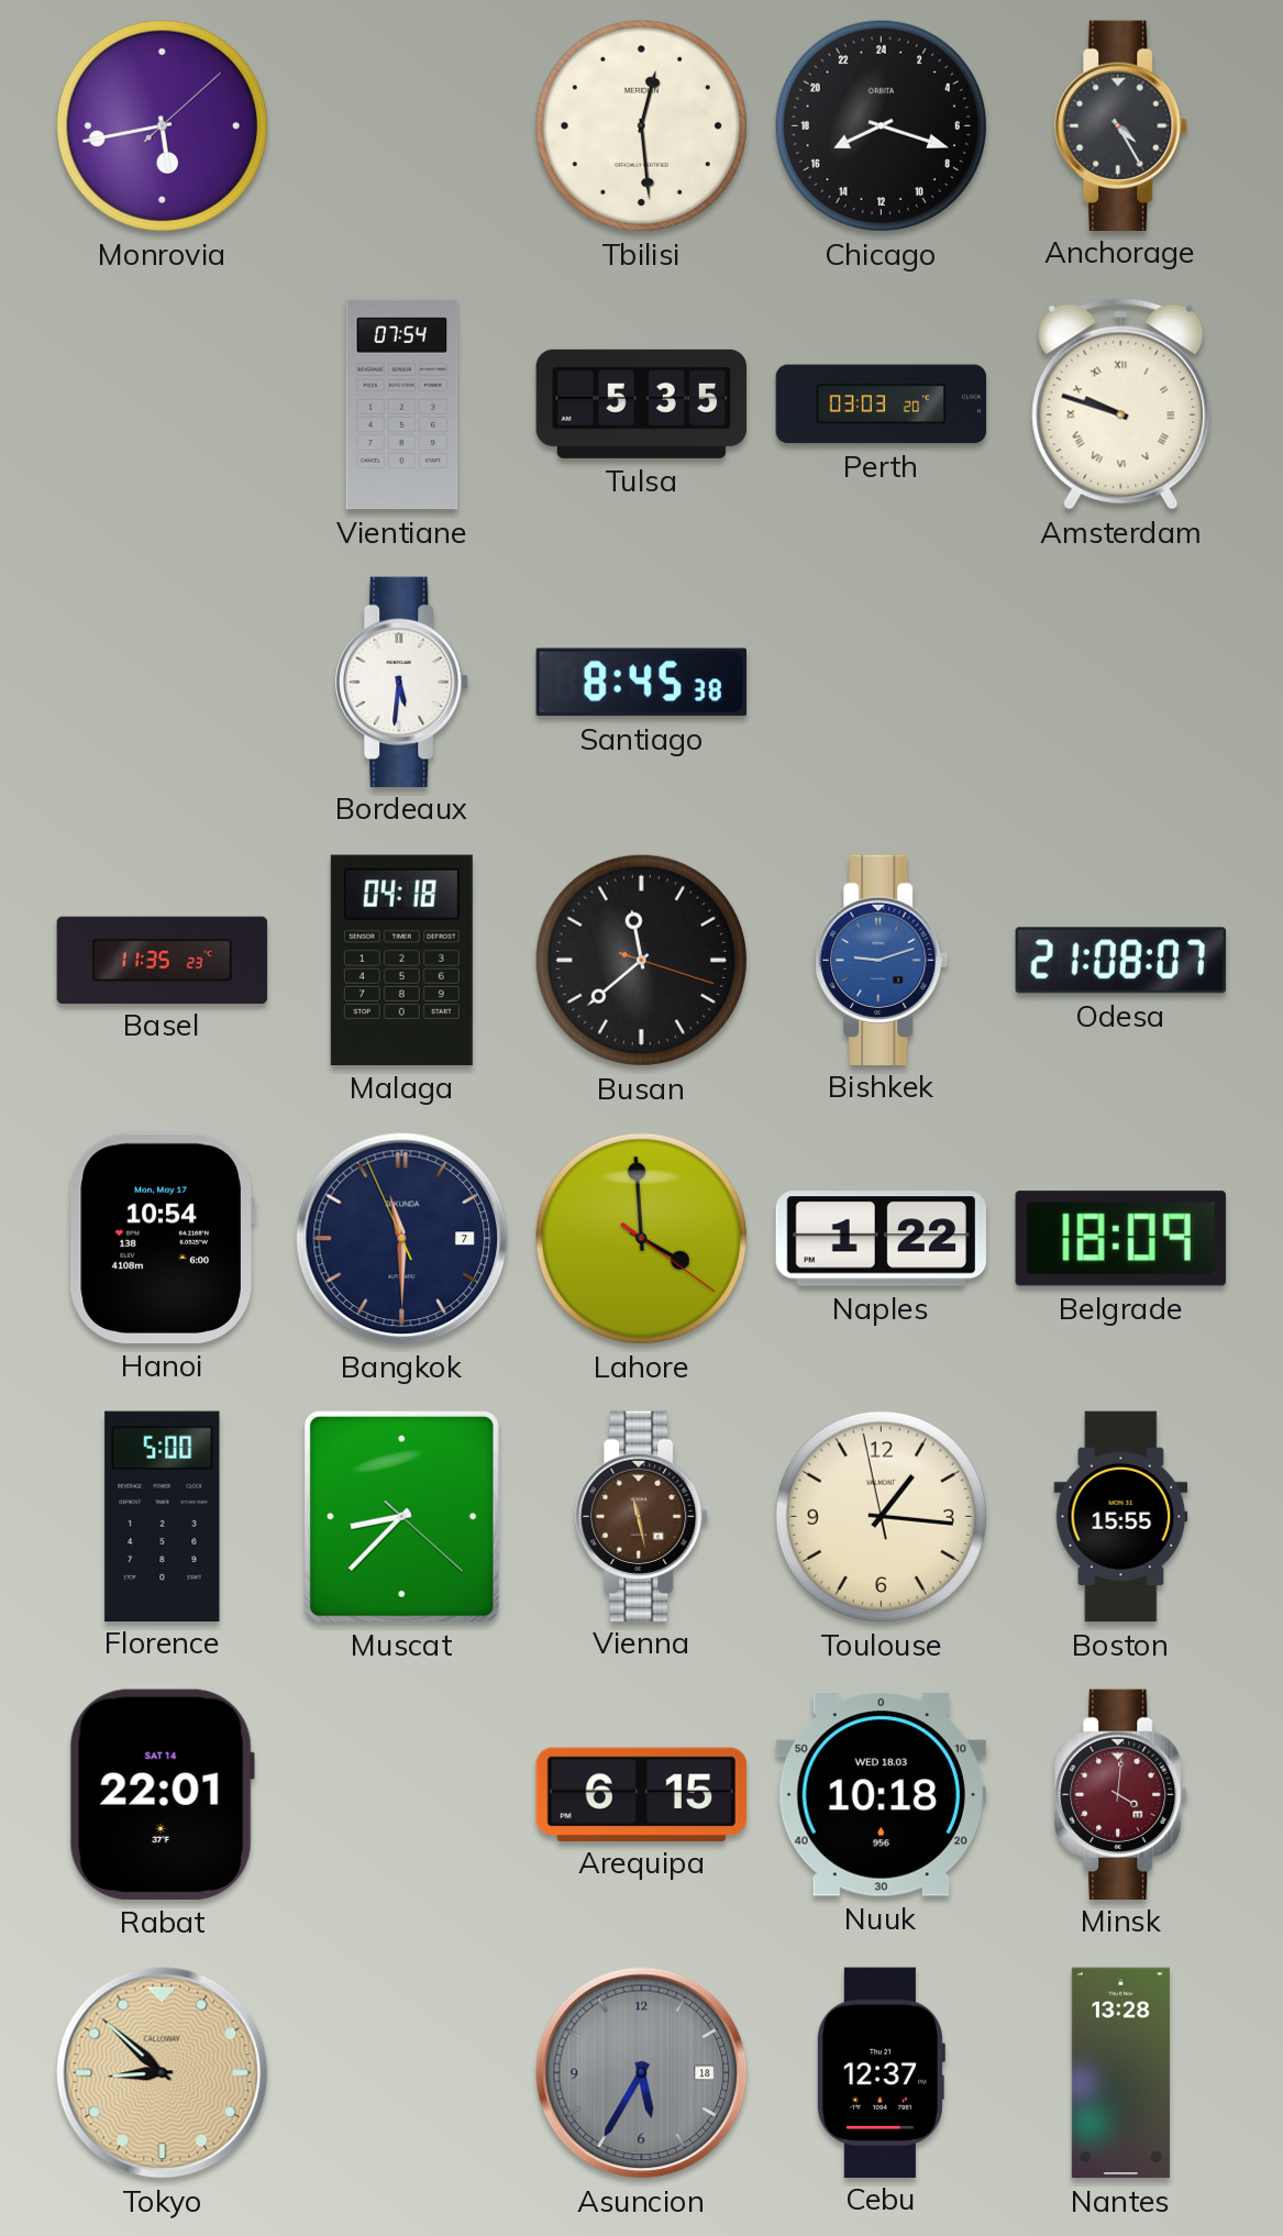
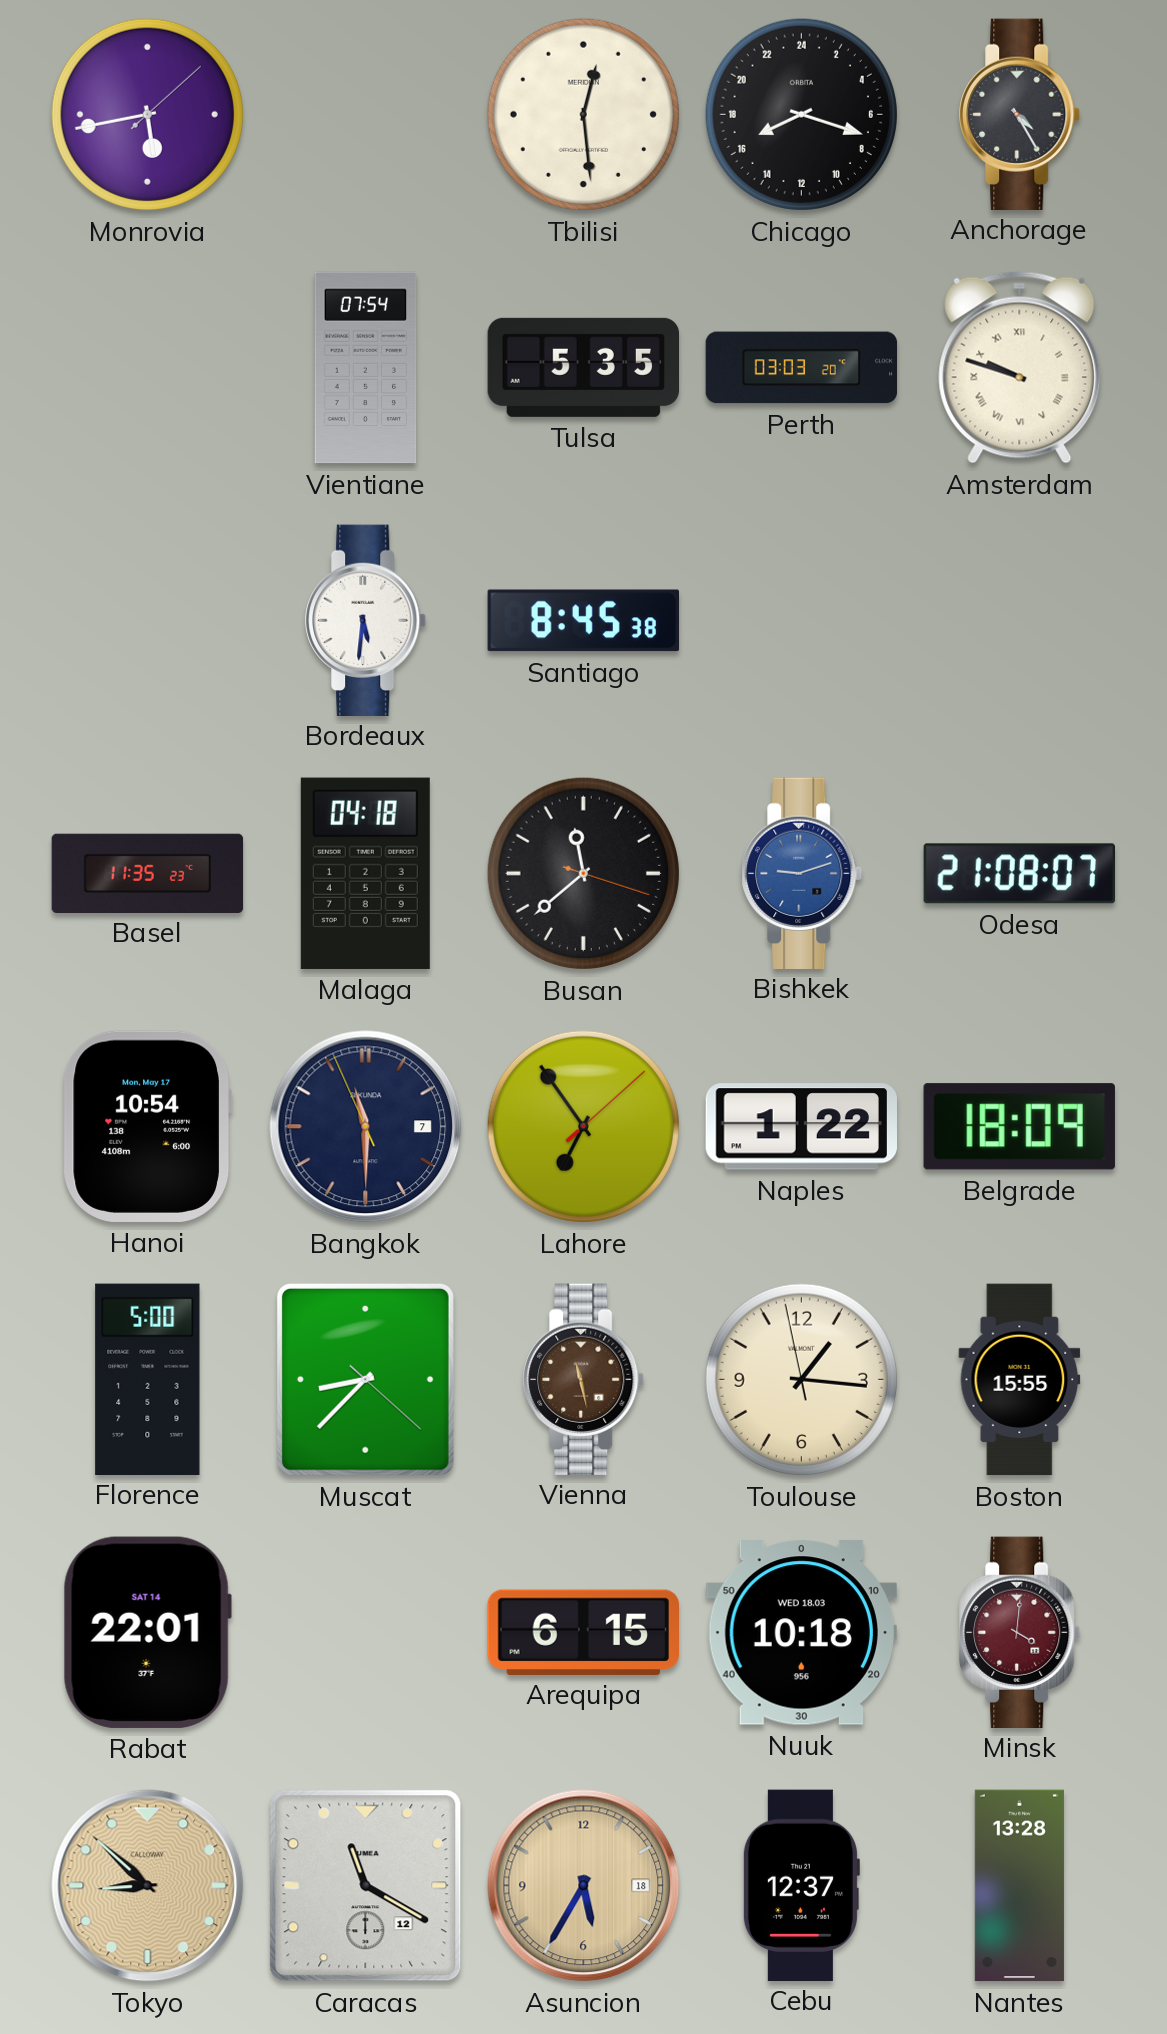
Lahore: 3:59 -> 6:54
Caracas: none -> 11:20
Asuncion dial: grey -> champagne
